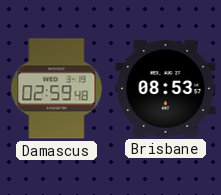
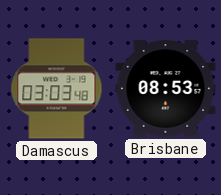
Damascus: 02:59 -> 03:03
